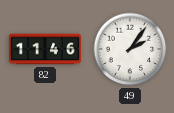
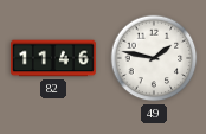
49: 2:06 -> 1:47
